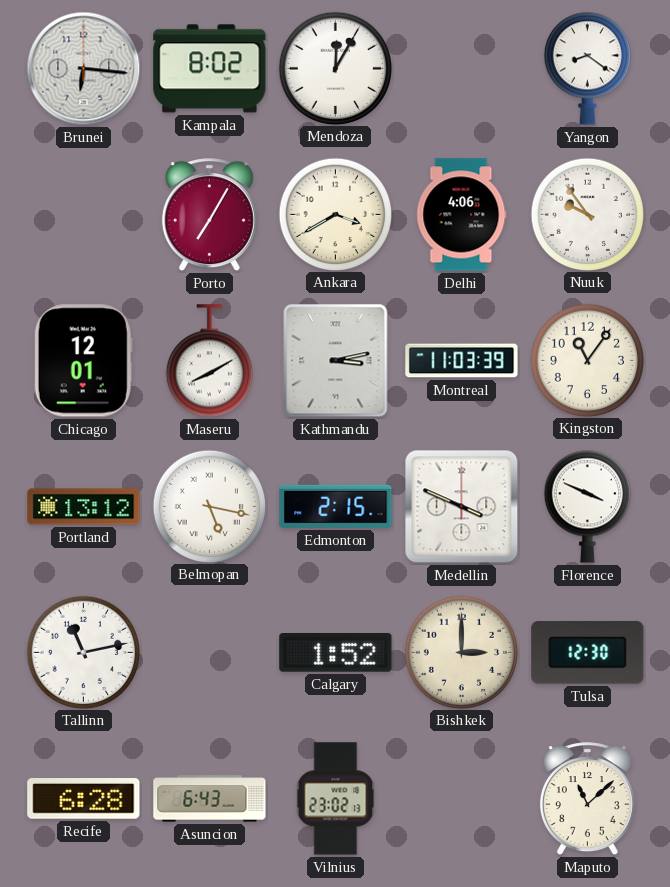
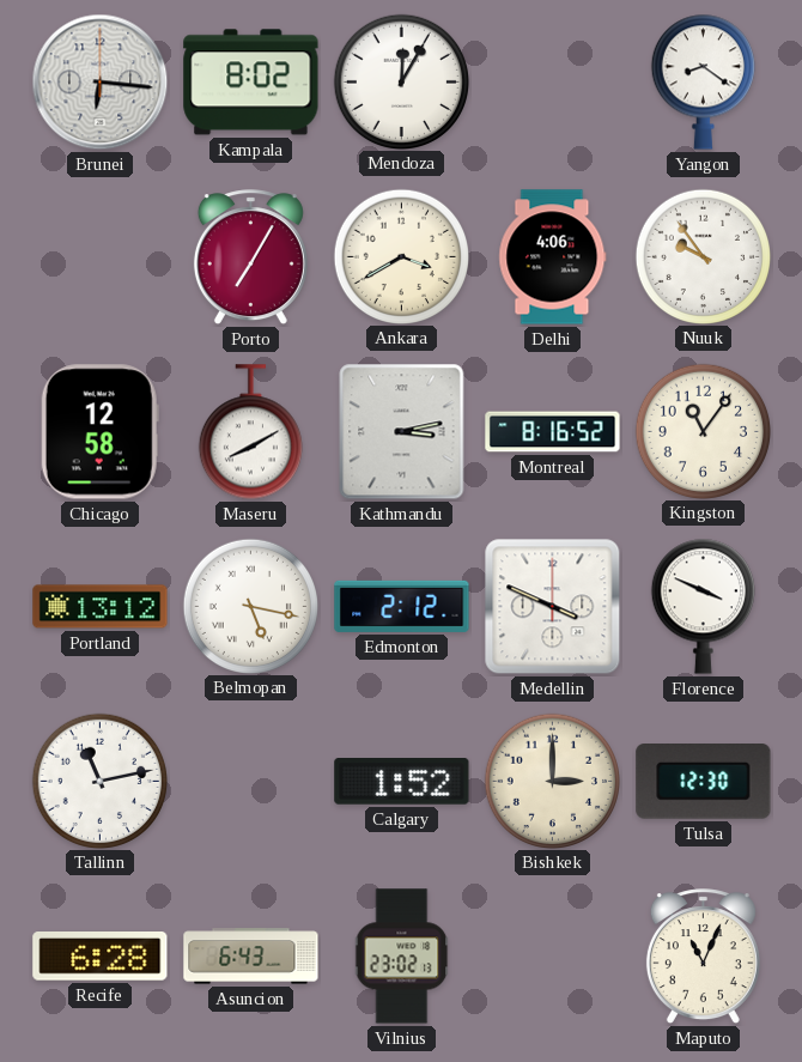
Chicago: 12:01 -> 12:58
Montreal: 11:03 -> 8:16
Edmonton: 2:15 -> 2:12
Maputo: 11:08 -> 11:04
